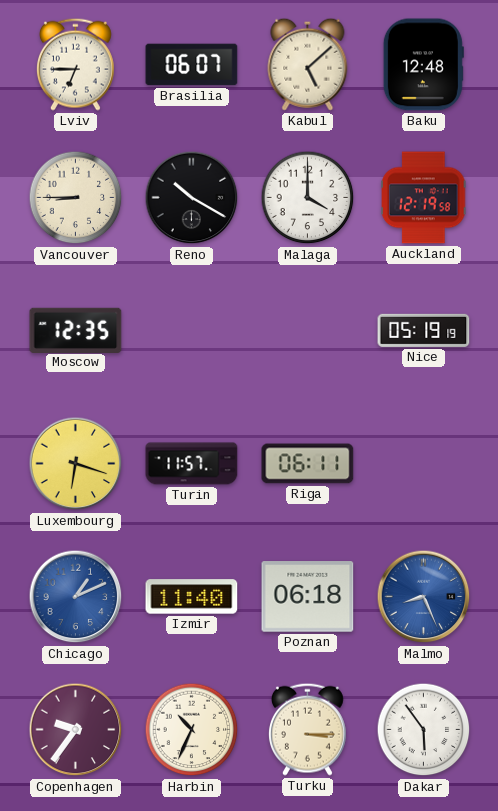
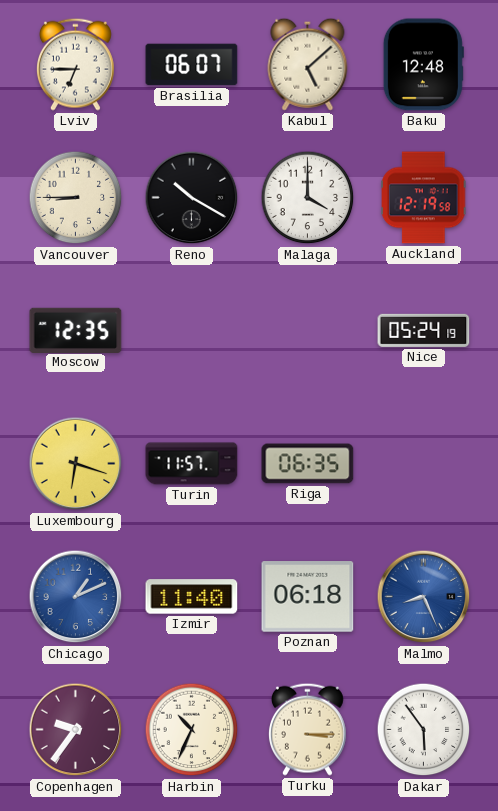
Nice: 05:19 -> 05:24
Riga: 06:11 -> 06:35
